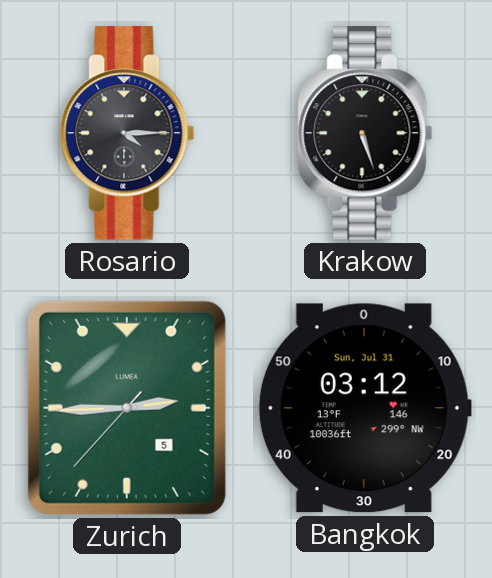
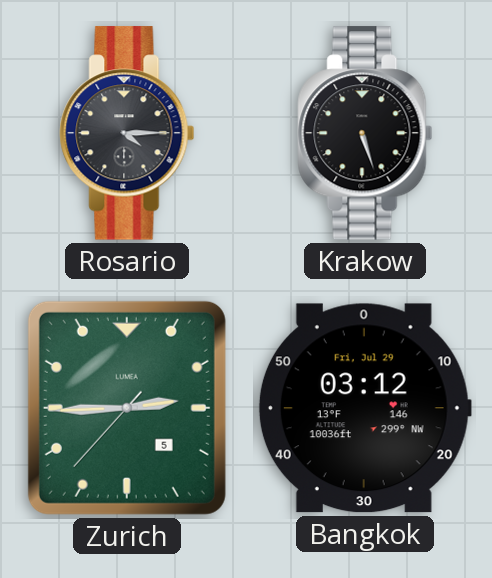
Bangkok date: Sun, Jul 31 -> Fri, Jul 29
